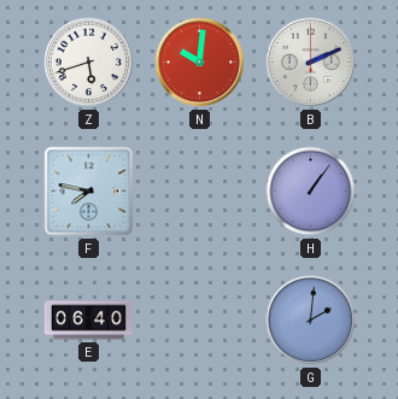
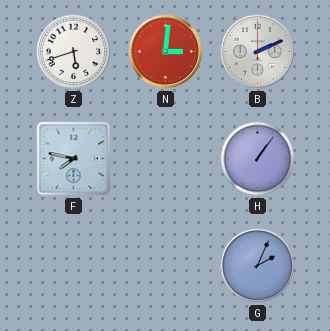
N: 10:01 -> 3:01
E: 06:40 -> none
G: 2:01 -> 2:04
